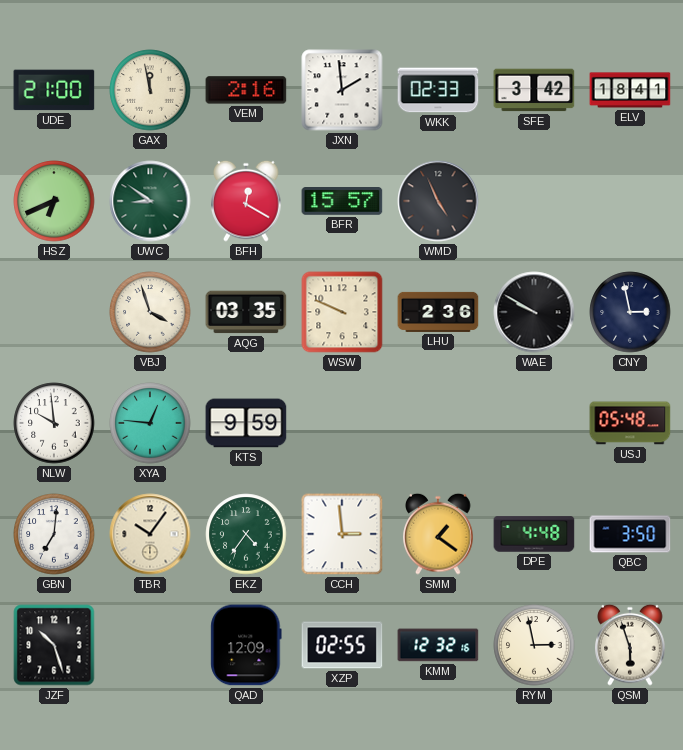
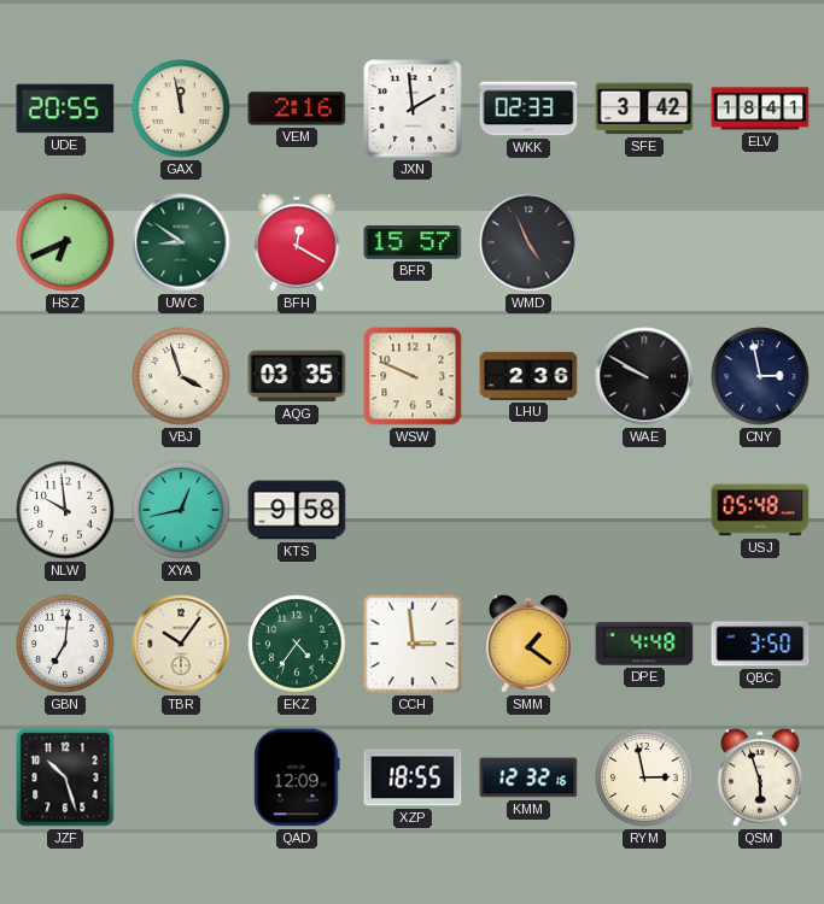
UDE: 21:00 -> 20:55
XYA: 12:46 -> 12:43
KTS: 9:59 -> 9:58
XZP: 02:55 -> 18:55
